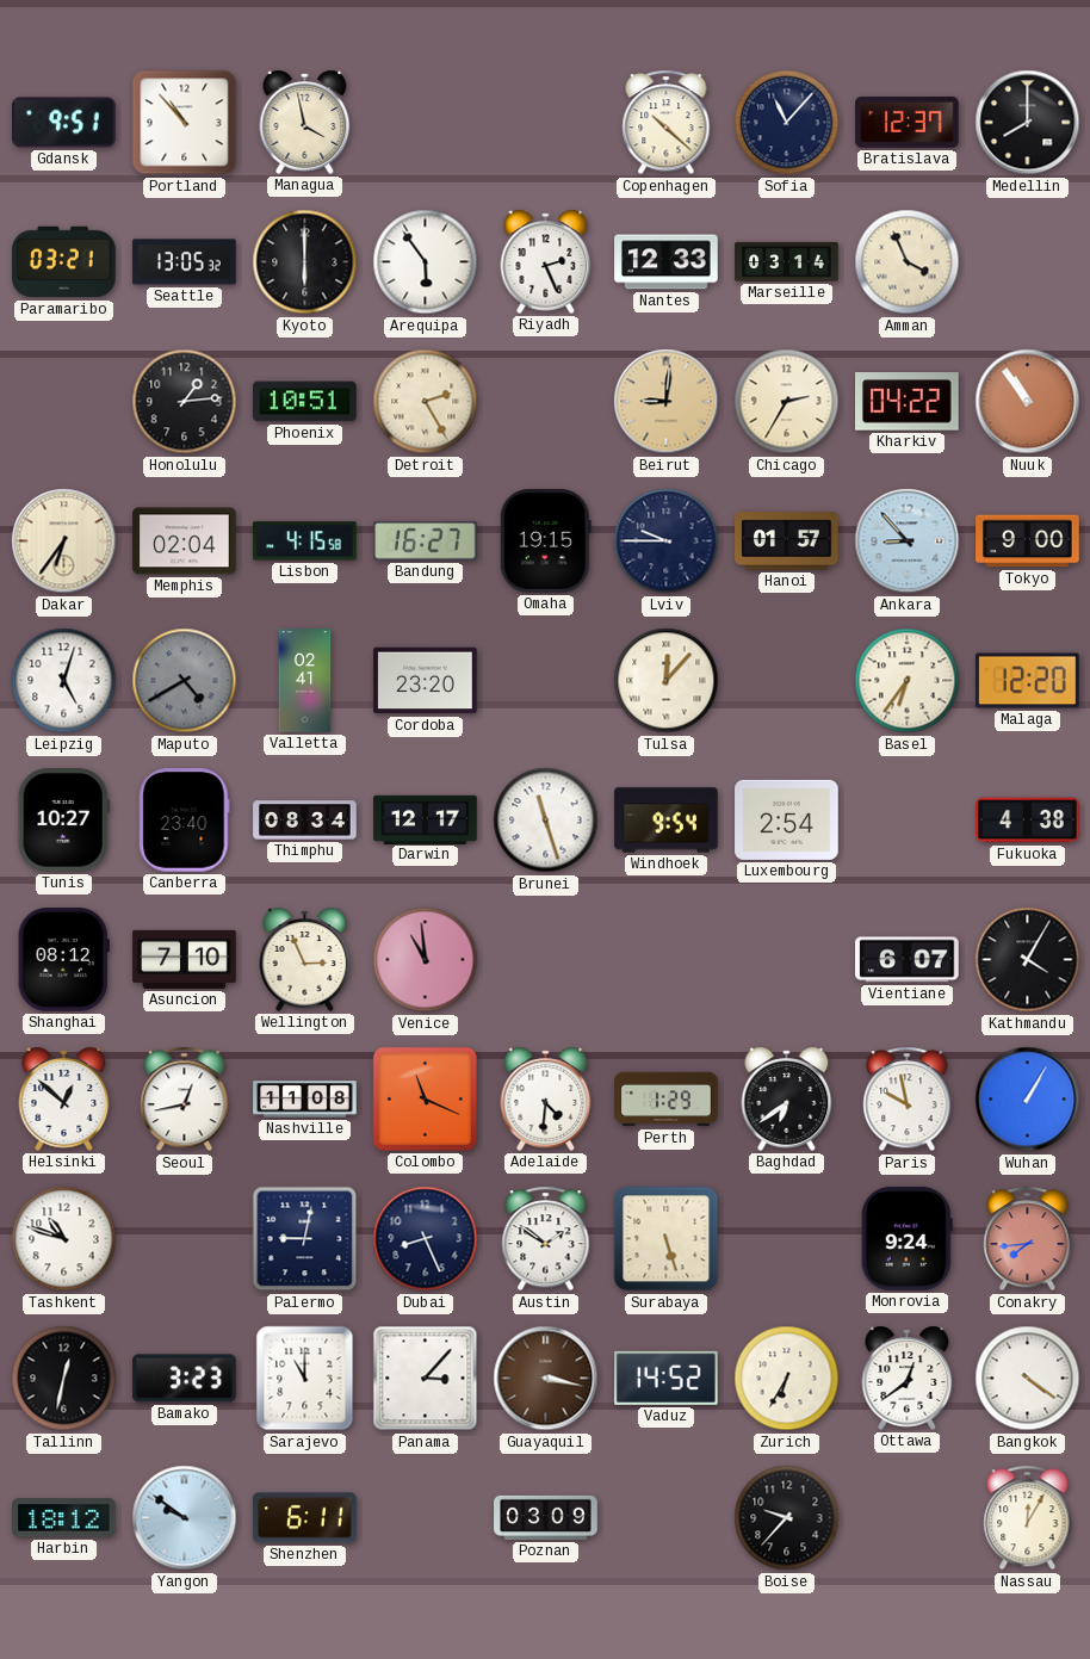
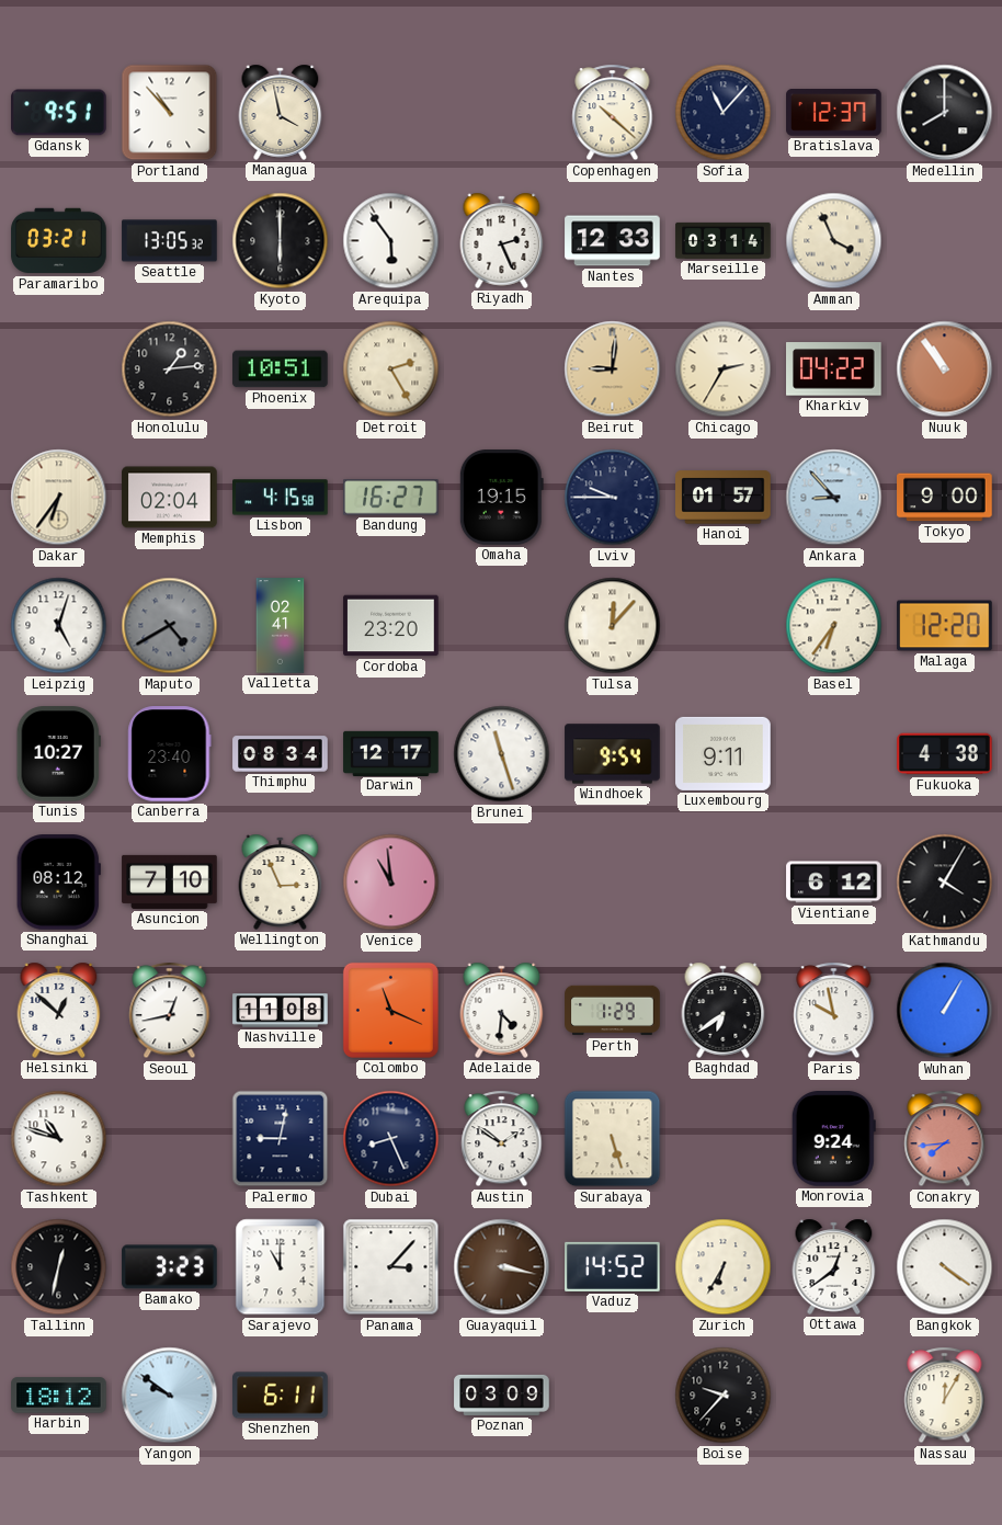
Luxembourg: 2:54 -> 9:11
Vientiane: 6:07 -> 6:12
